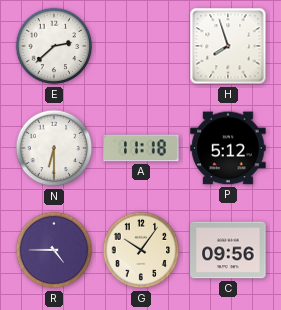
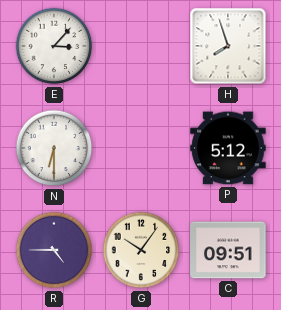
E: 2:38 -> 3:07
A: 11:18 -> none
C: 09:56 -> 09:51
